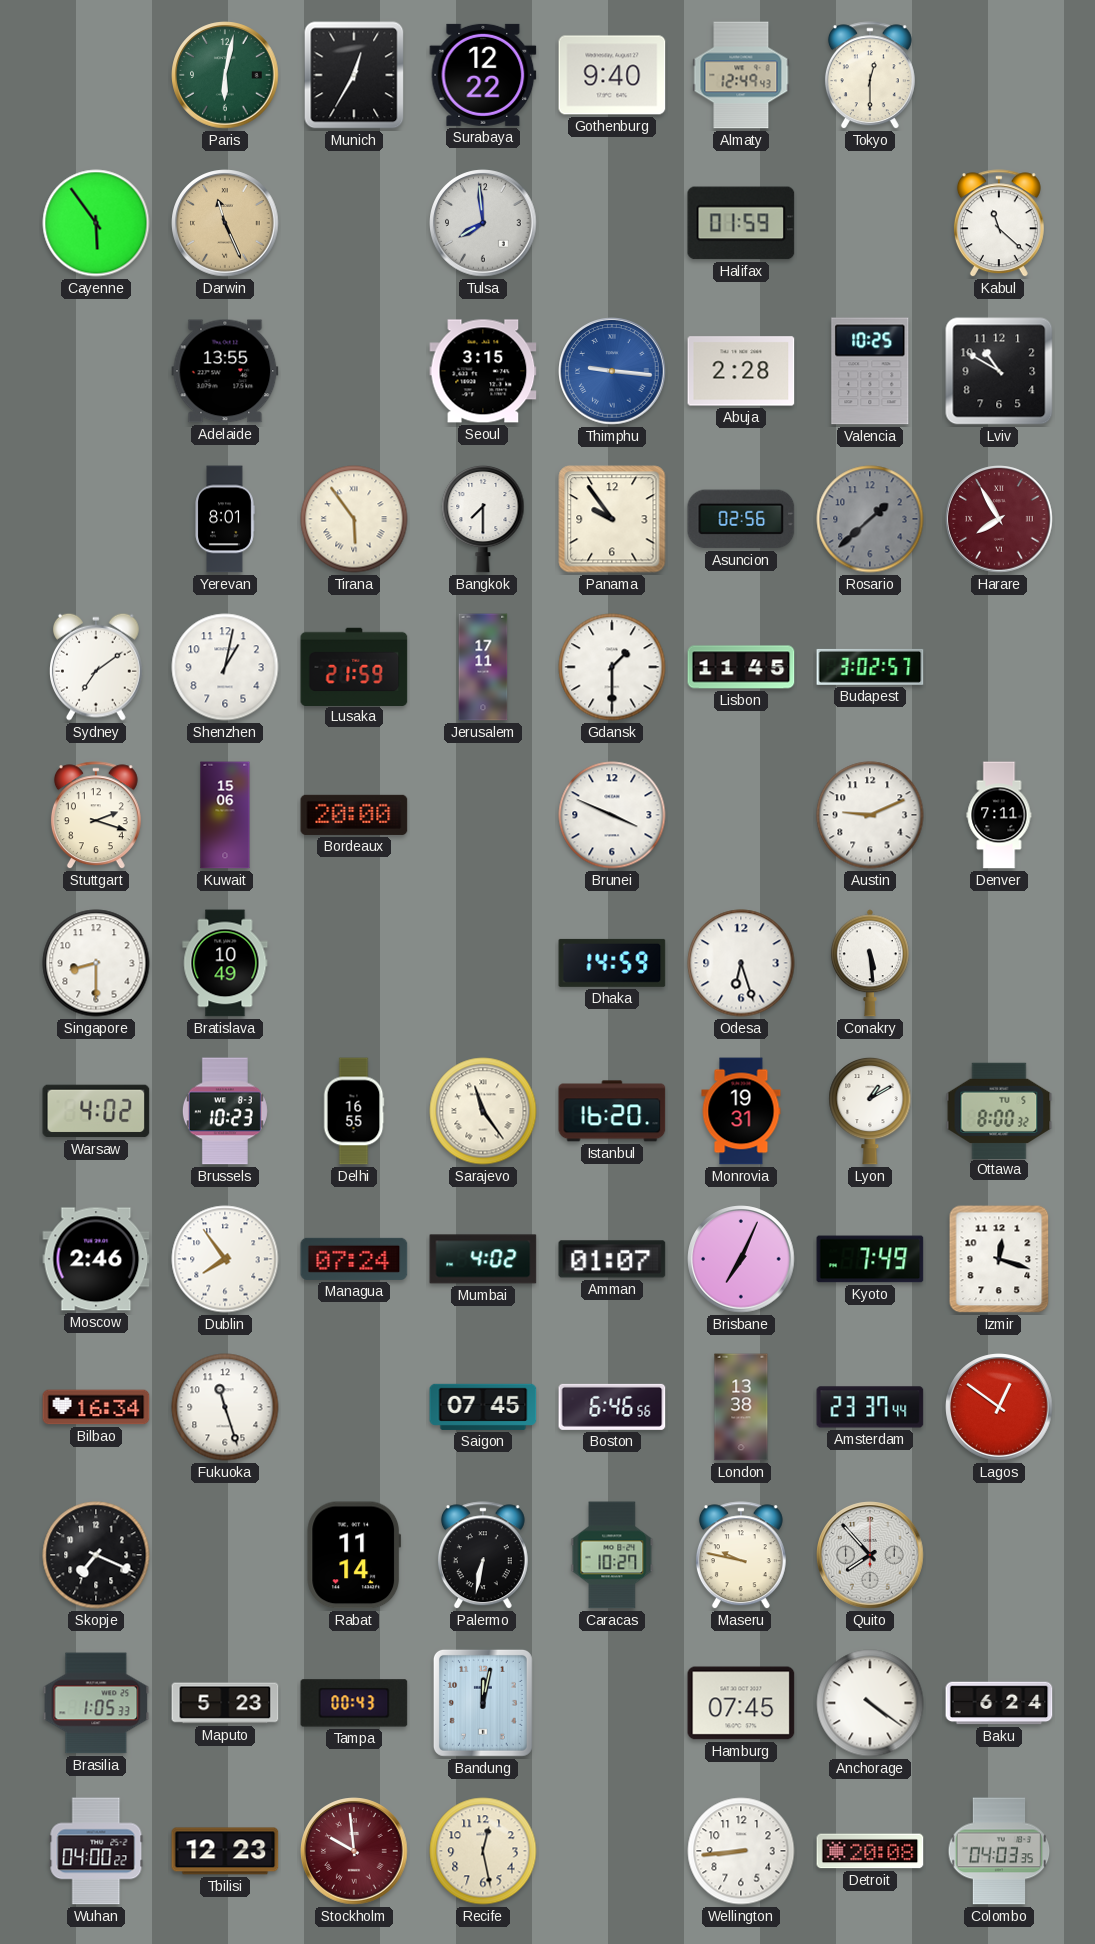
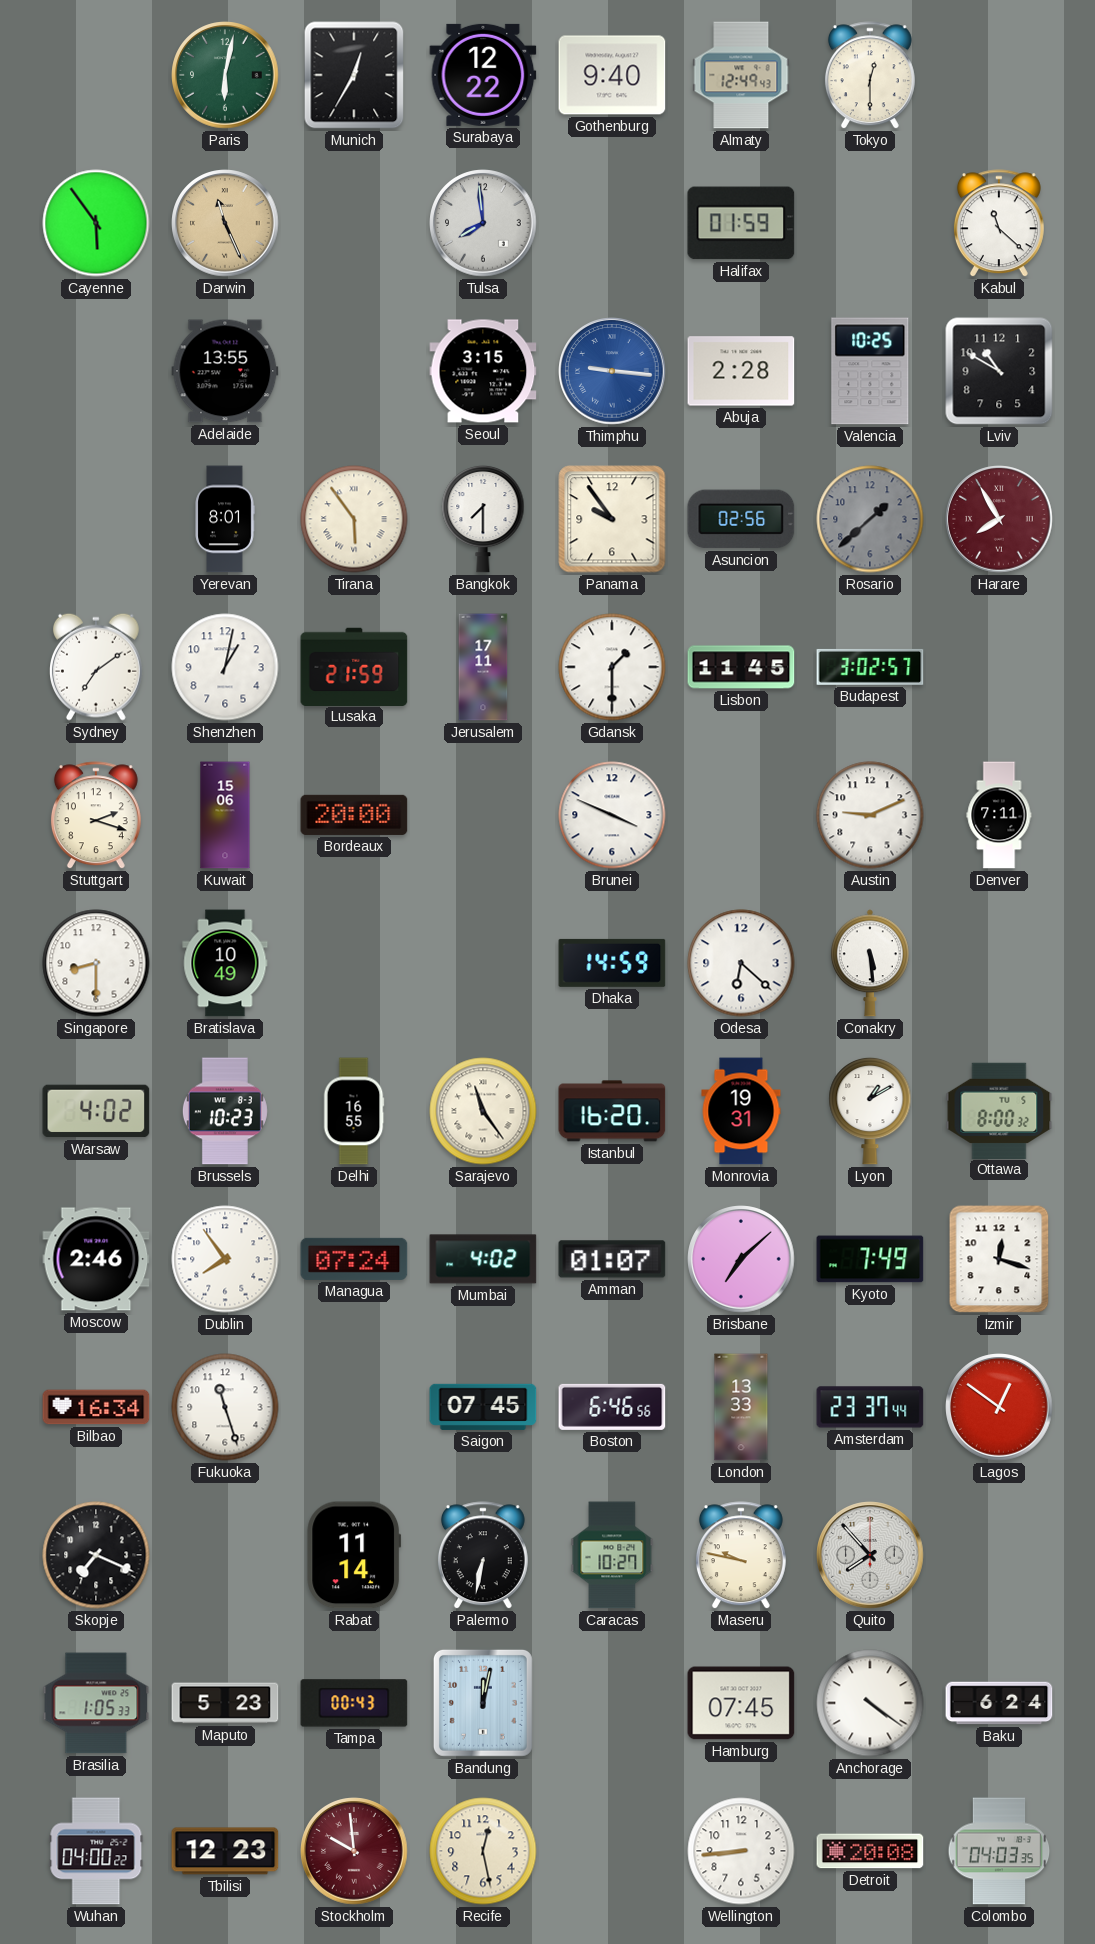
Odesa: 6:27 -> 6:22
Brisbane: 7:04 -> 7:08
London: 13:38 -> 13:33
